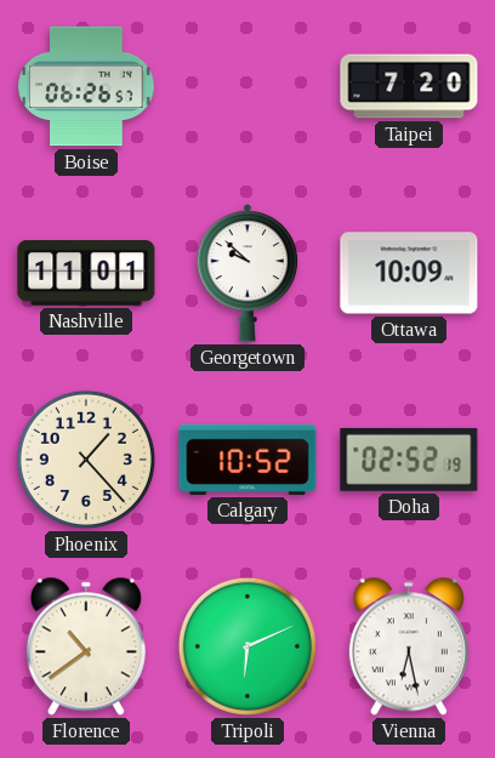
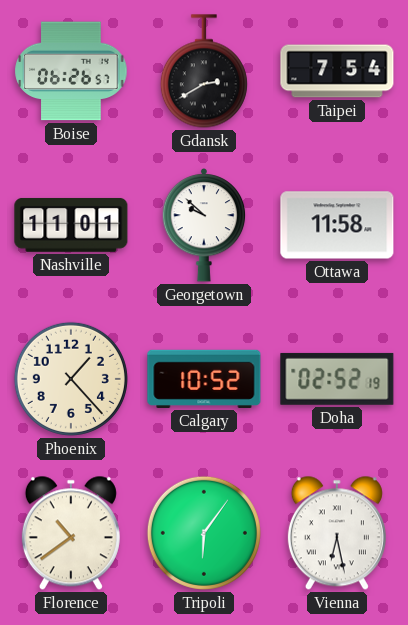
Gdansk: none -> 2:40
Taipei: 7:20 -> 7:54
Ottawa: 10:09 -> 11:58
Tripoli: 6:11 -> 6:06
